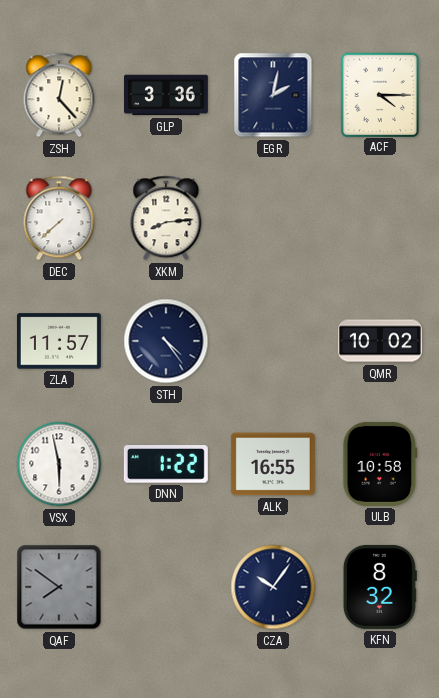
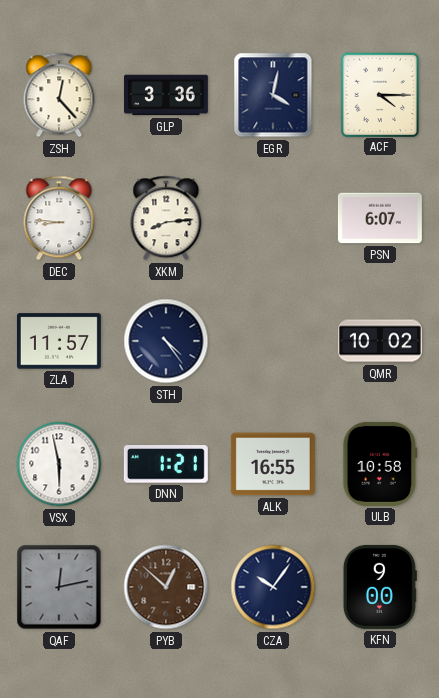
EGR: 2:02 -> 4:02
DEC: 7:38 -> 8:46
PSN: none -> 6:07
DNN: 1:22 -> 1:21
QAF: 7:51 -> 12:13
PYB: none -> 12:52
KFN: 8:32 -> 9:00
